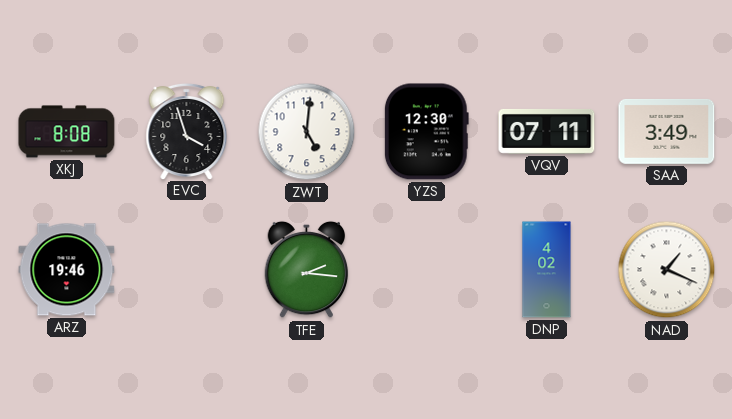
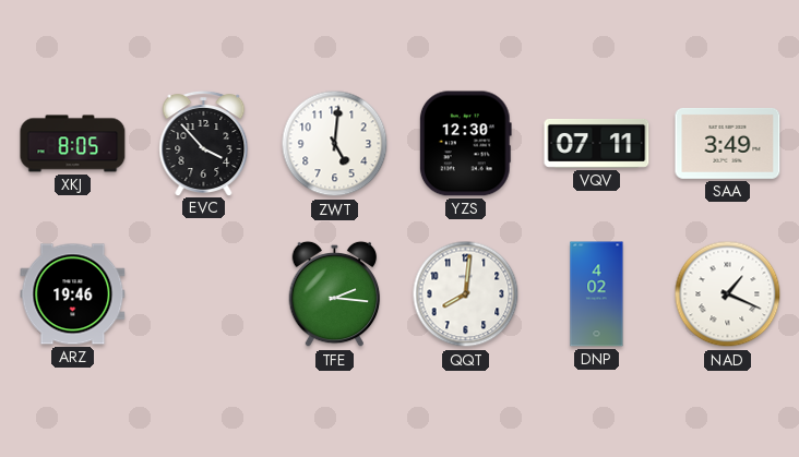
XKJ: 8:08 -> 8:05
EVC: 3:57 -> 3:53
QQT: none -> 8:01
